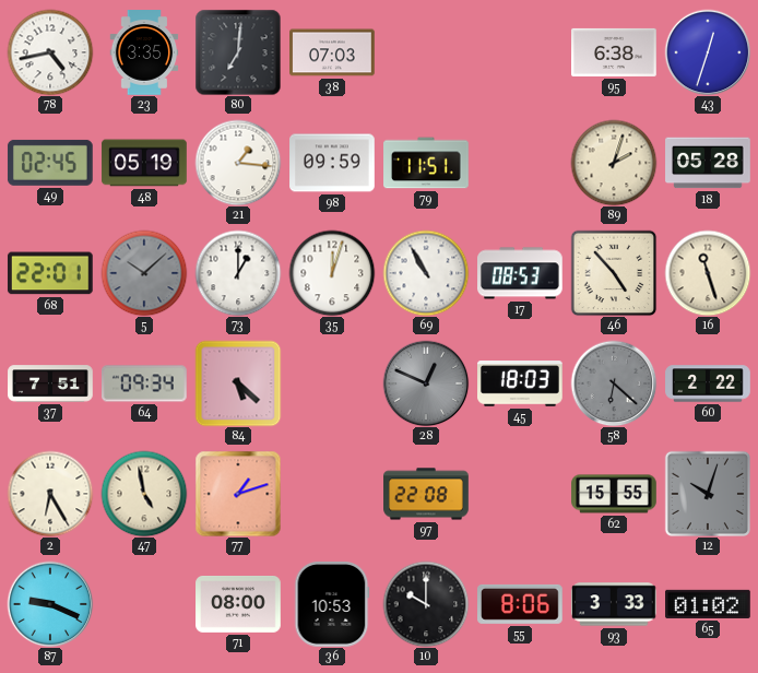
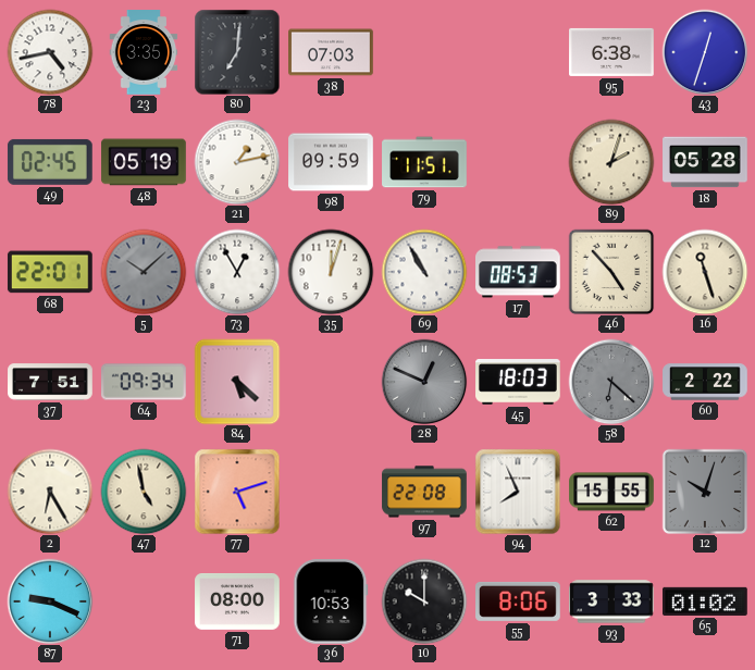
21: 1:16 -> 1:13
73: 1:00 -> 12:55
77: 1:12 -> 5:12
94: none -> 7:56
